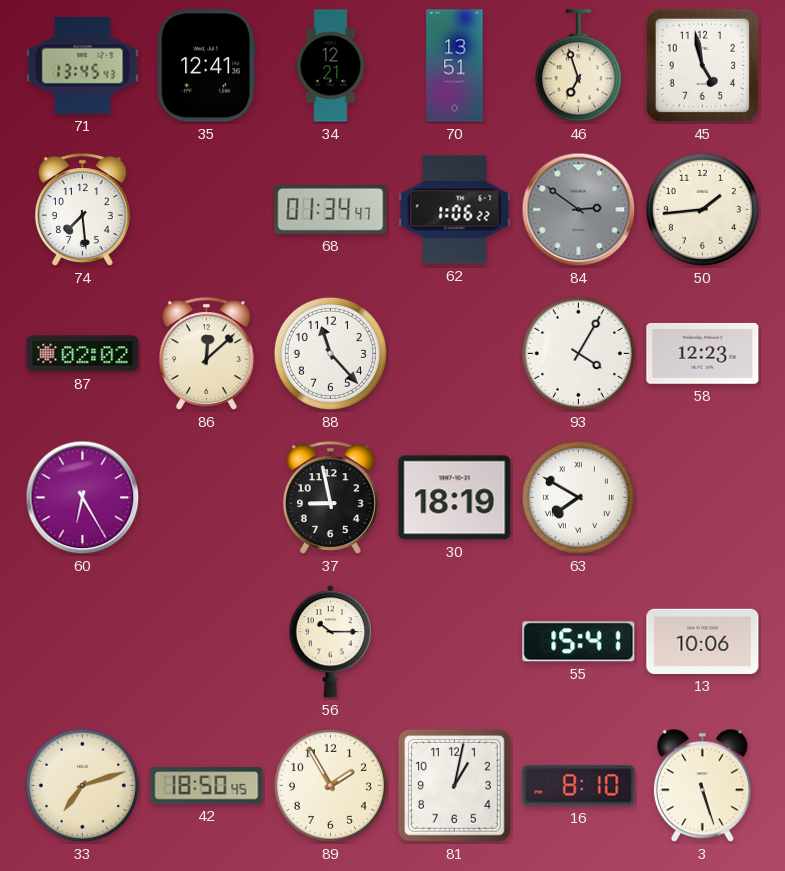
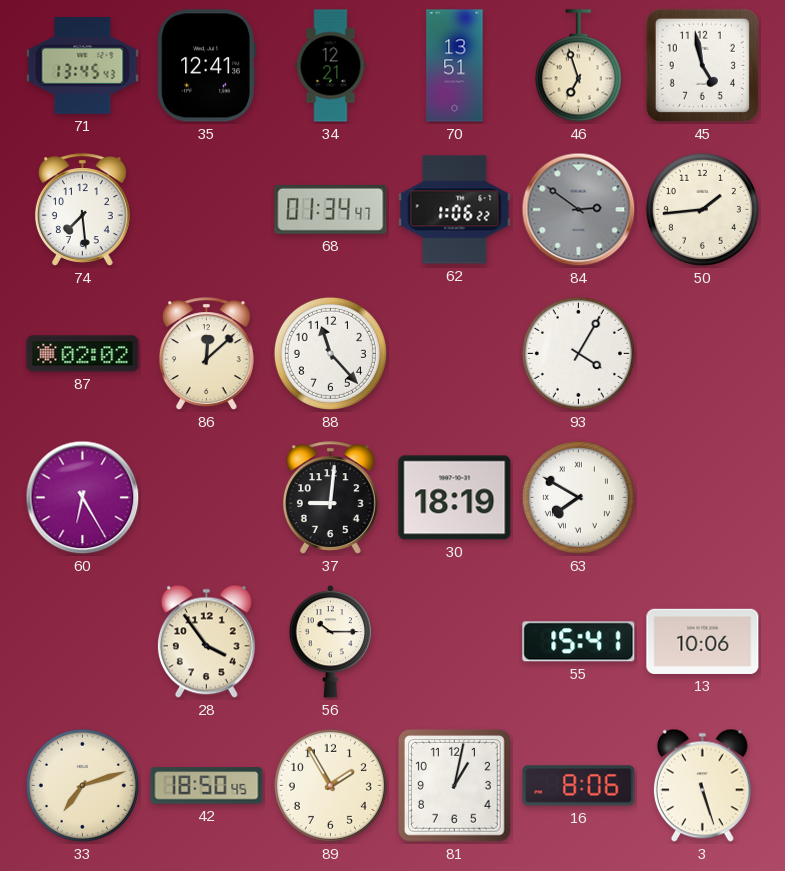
58: 12:23 -> none
37: 8:58 -> 9:01
28: none -> 3:54
16: 8:10 -> 8:06
